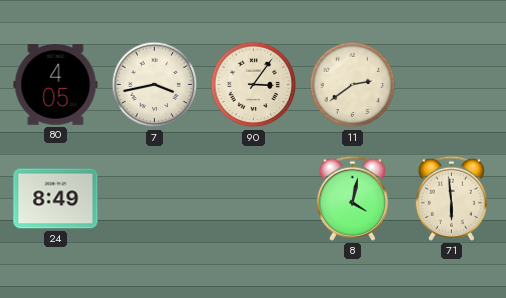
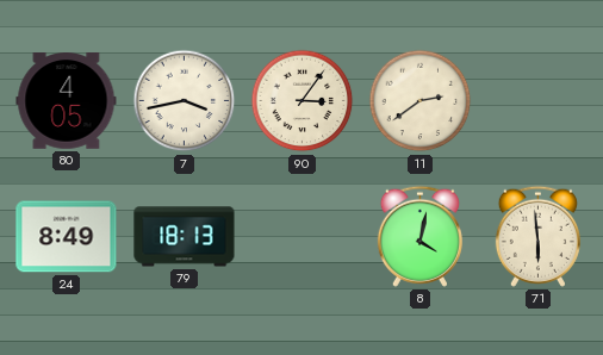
79: none -> 18:13
